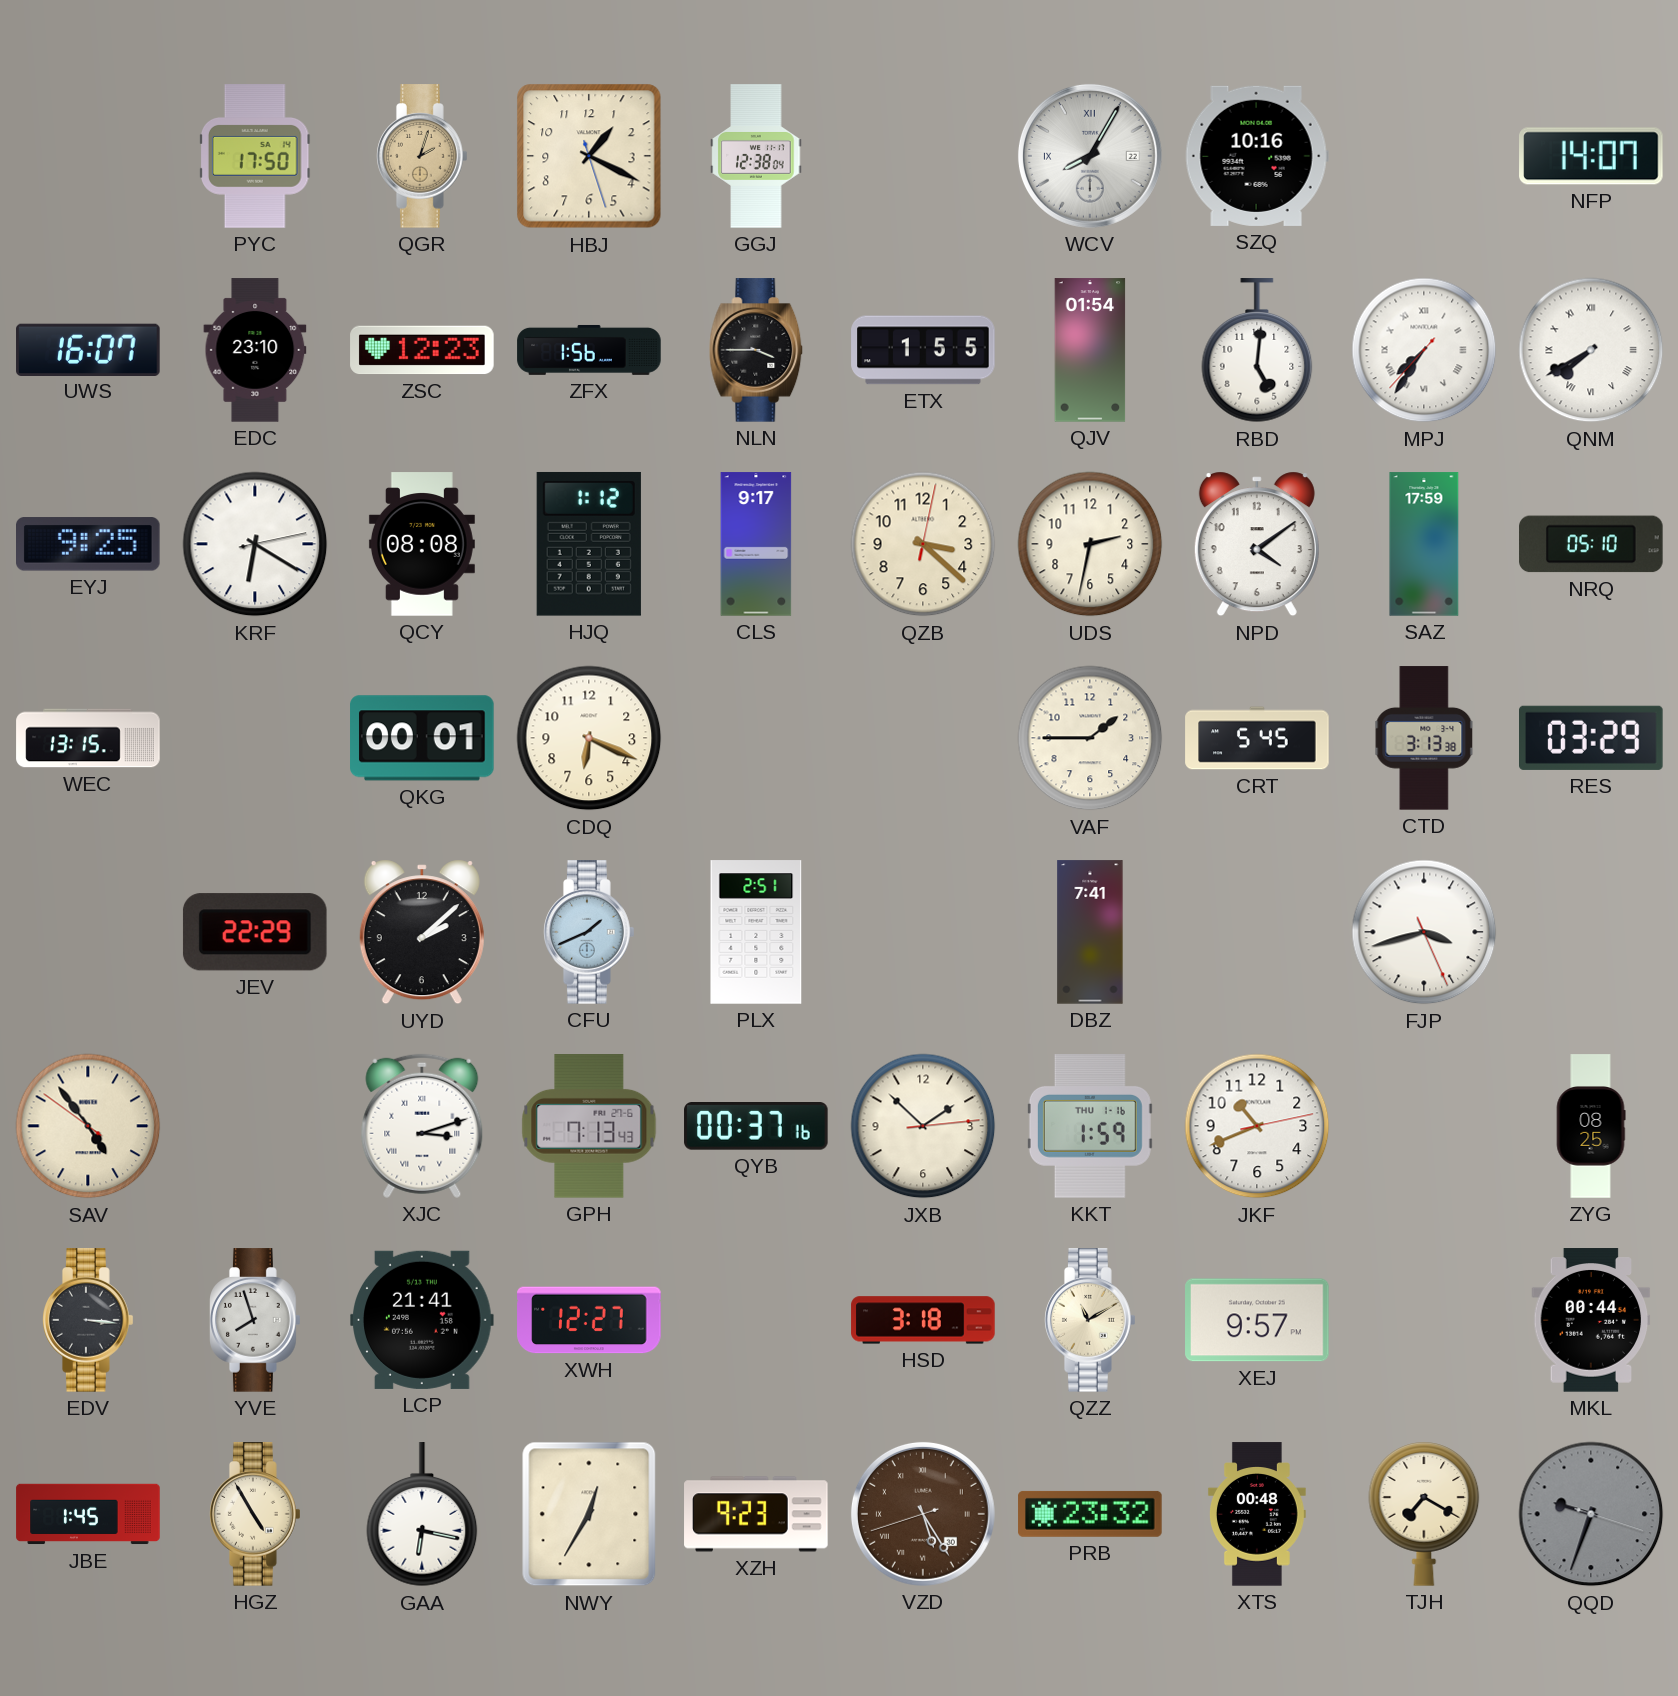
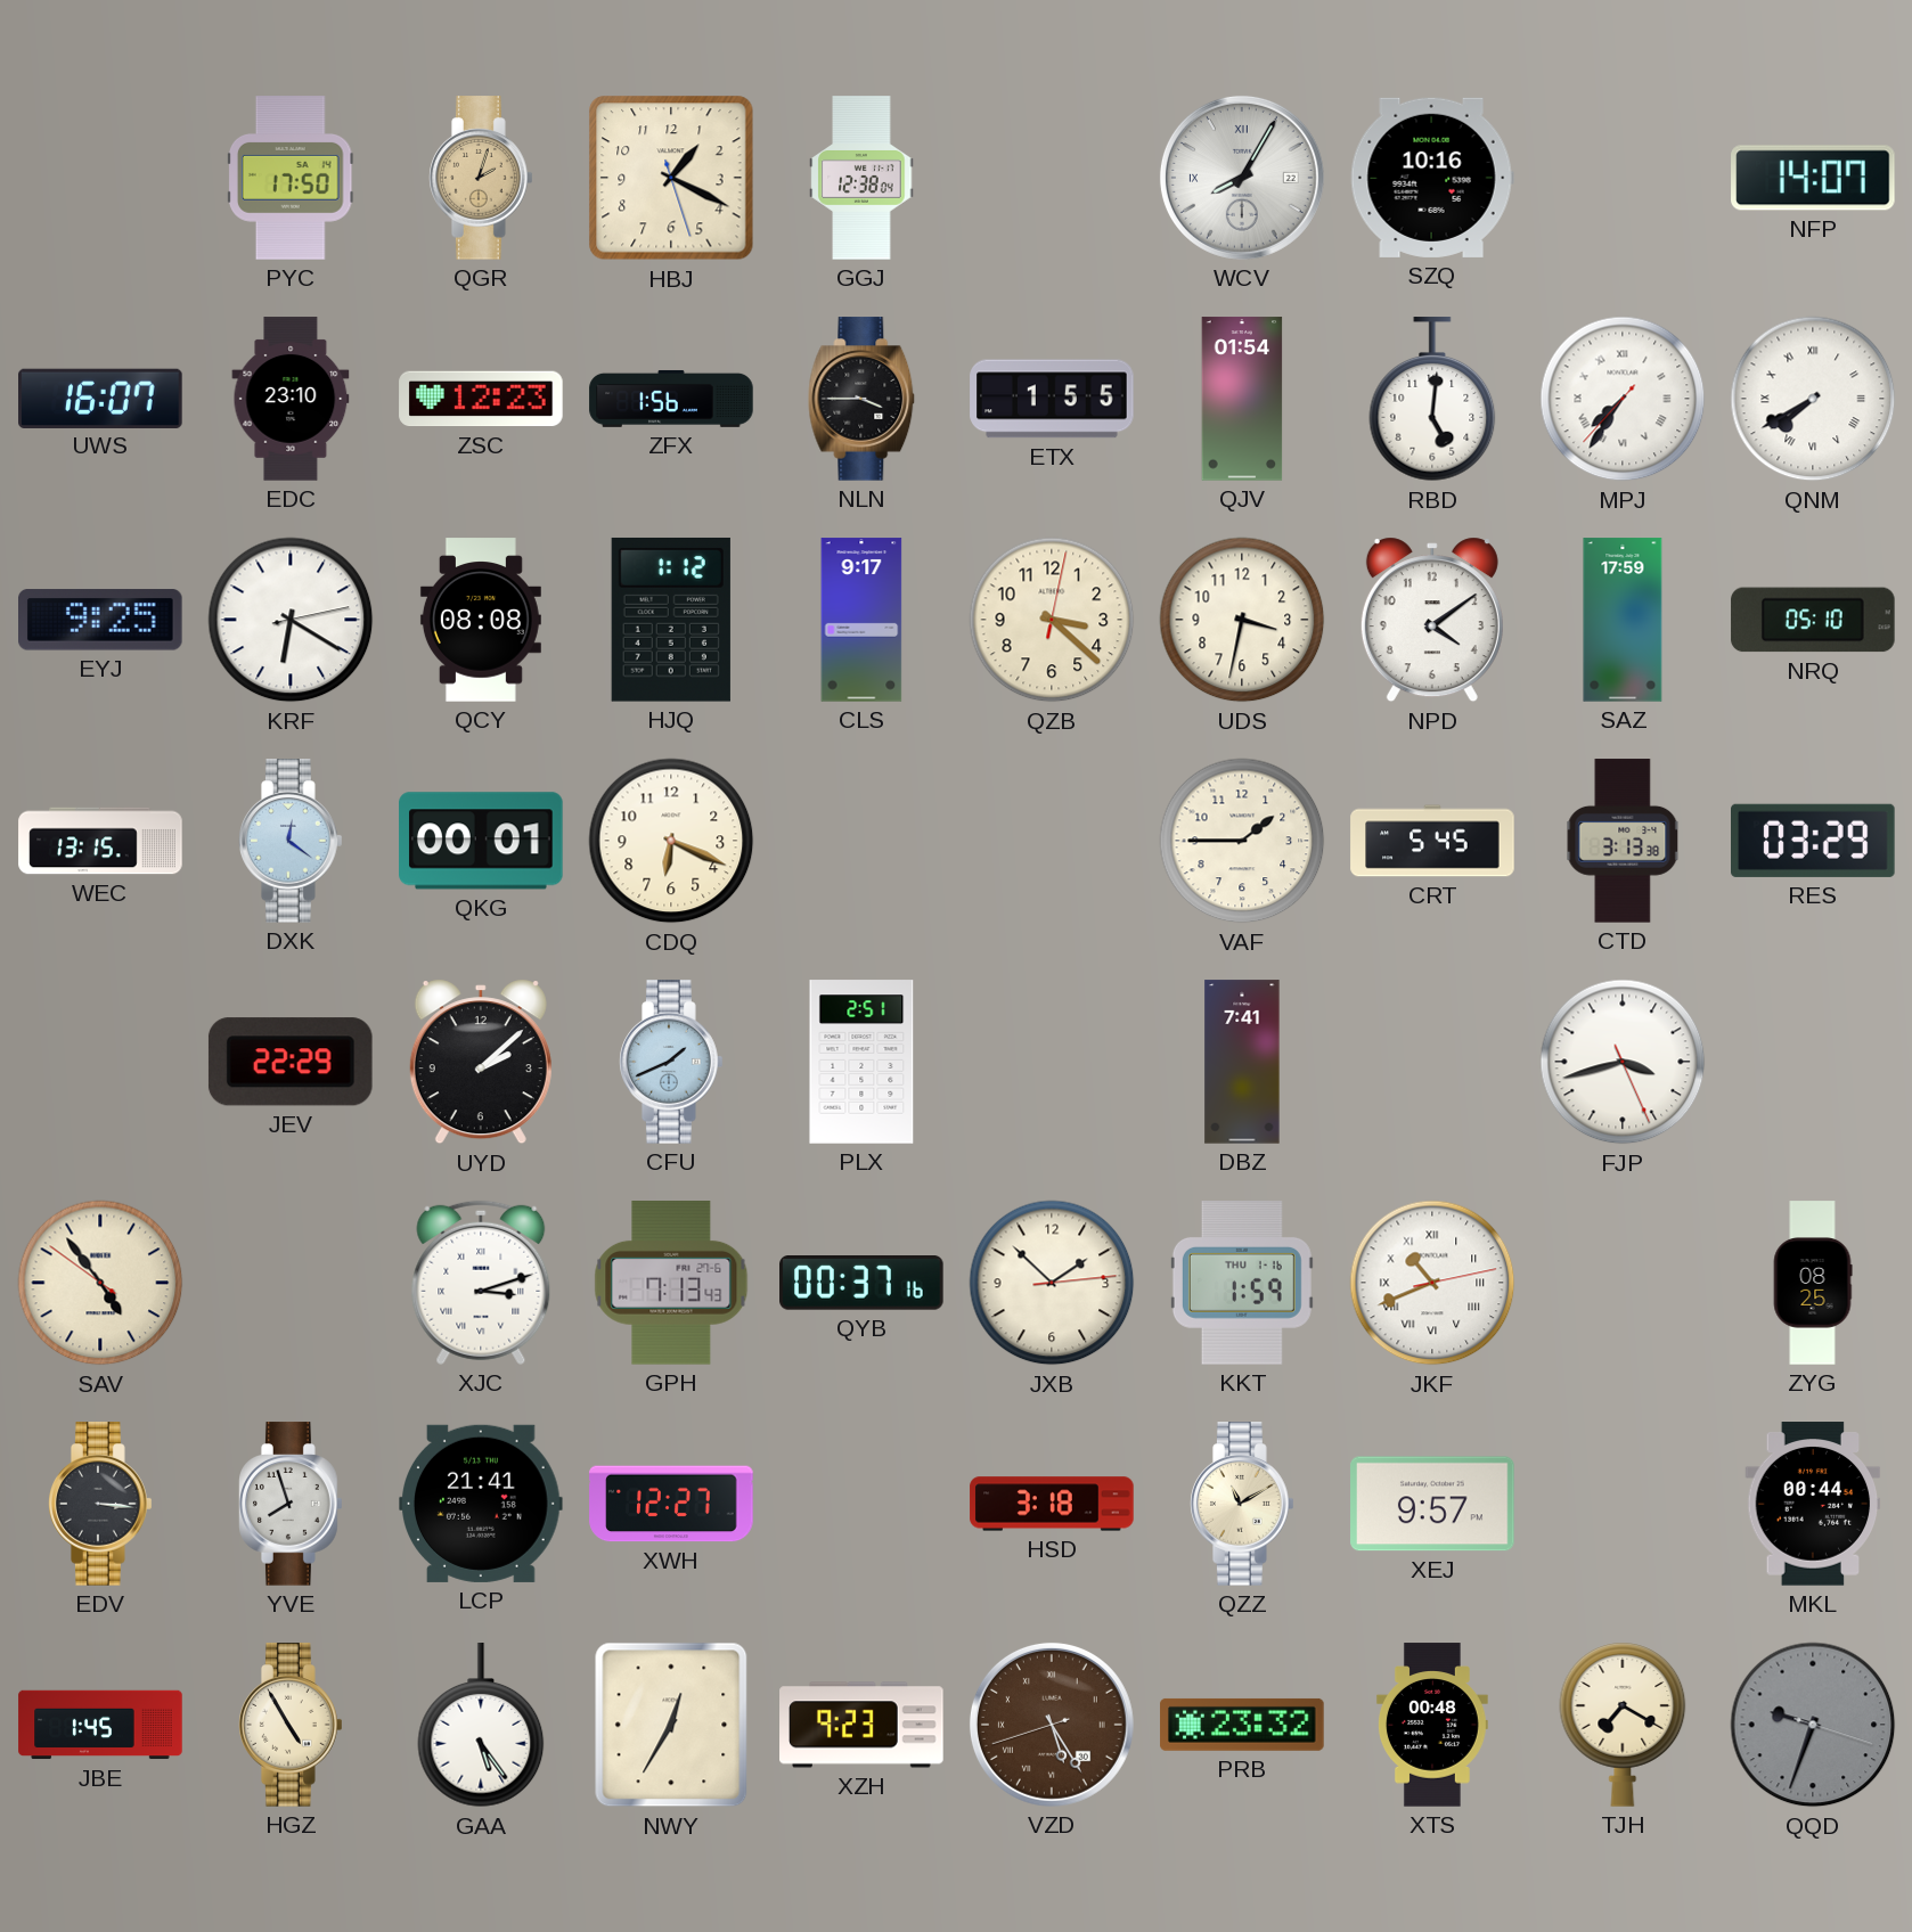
UDS: 2:32 -> 3:32
DXK: none -> 12:21
JKF numerals: Arabic -> Roman
GAA: 6:17 -> 5:24
